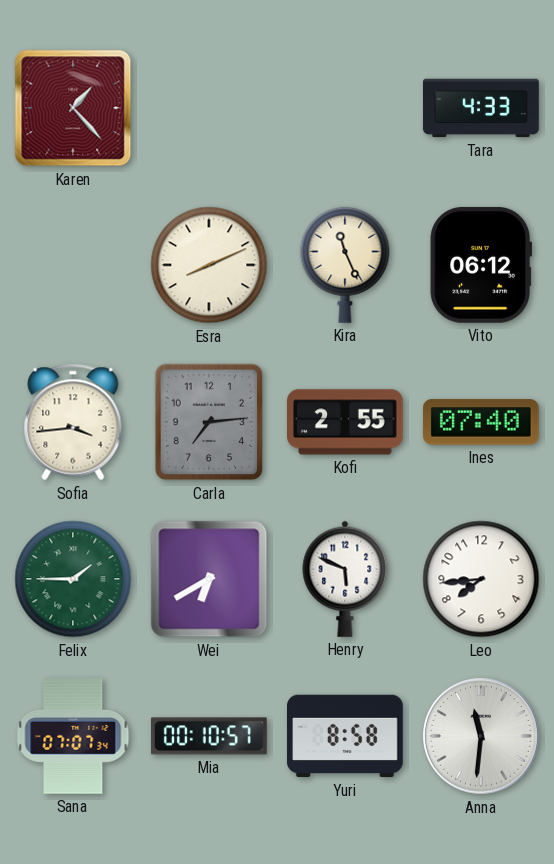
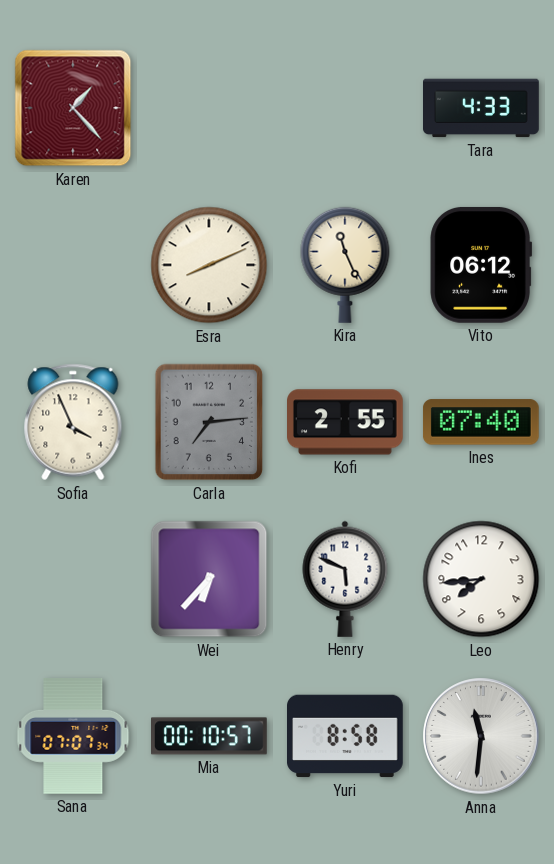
Sofia: 3:44 -> 3:56
Felix: 1:45 -> none
Wei: 6:40 -> 6:37
